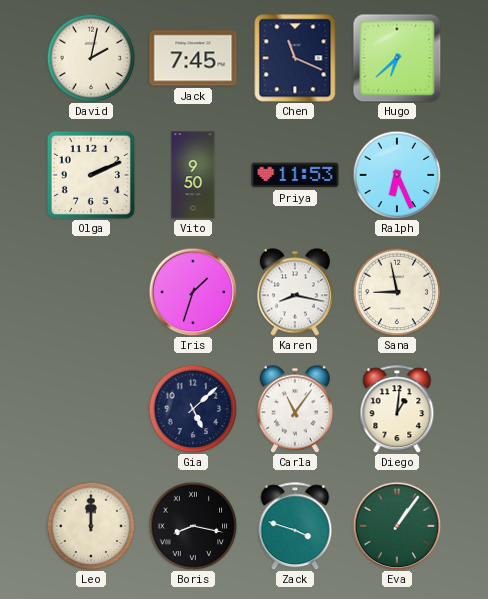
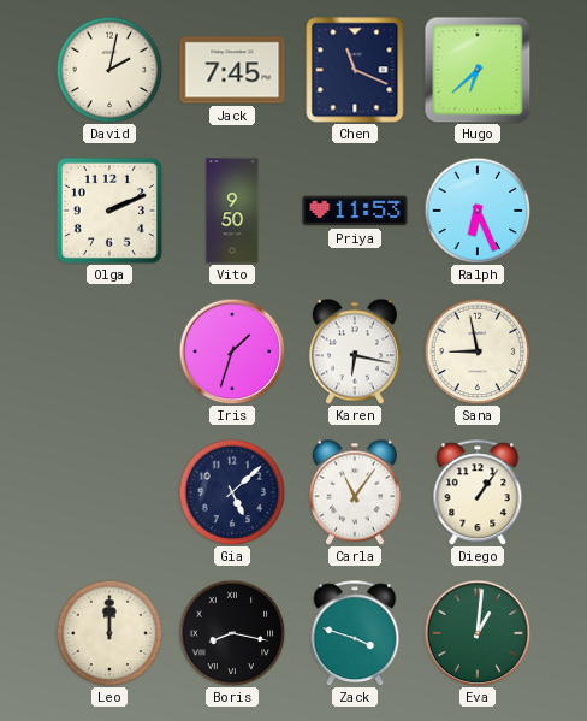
Karen: 8:17 -> 6:17
Diego: 1:01 -> 1:06
Eva: 1:06 -> 1:01
